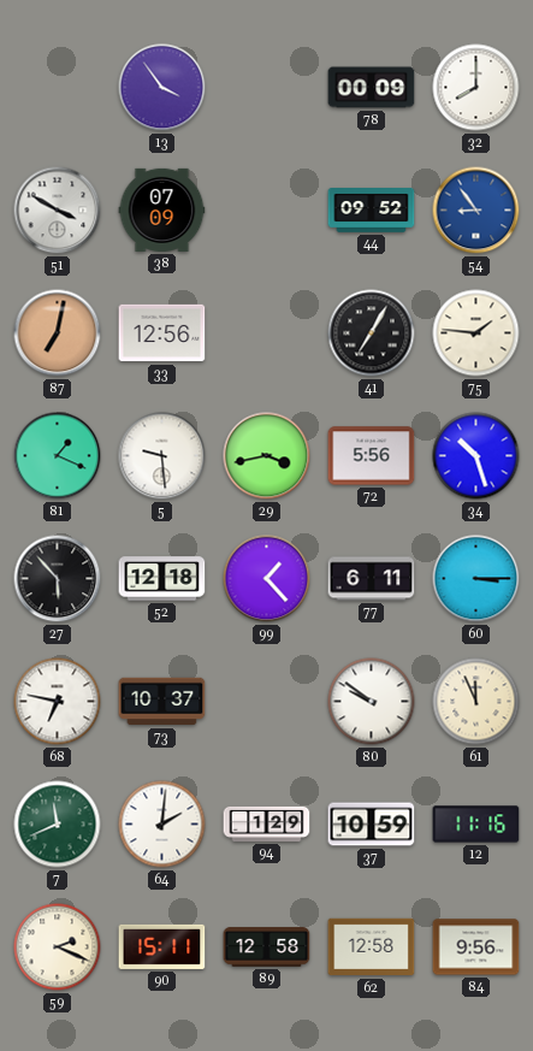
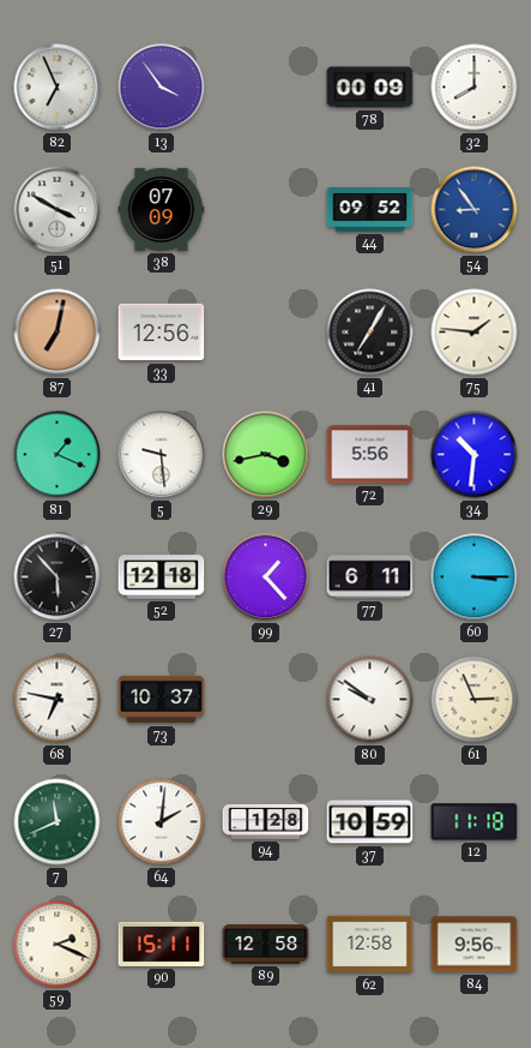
82: none -> 6:56
34: 10:27 -> 10:31
61: 11:56 -> 2:56
94: 1:29 -> 1:28
12: 11:16 -> 11:18
